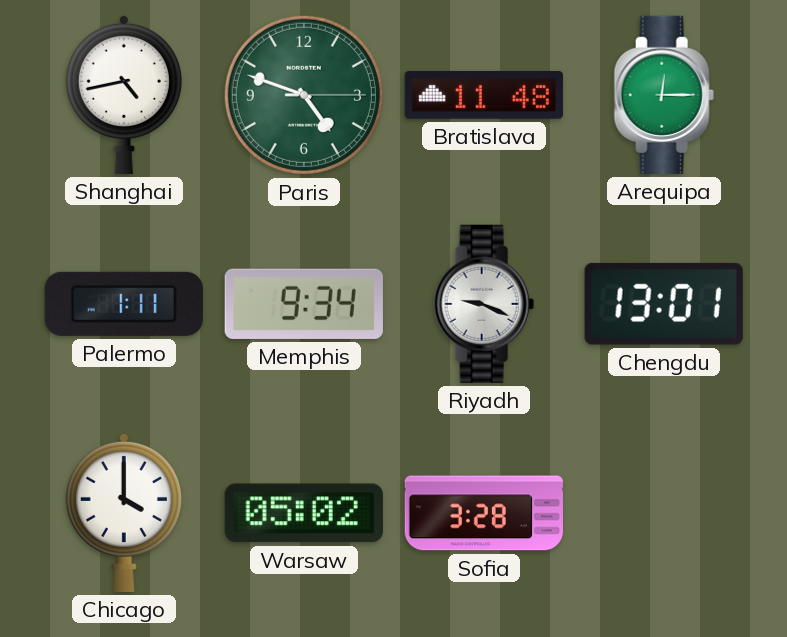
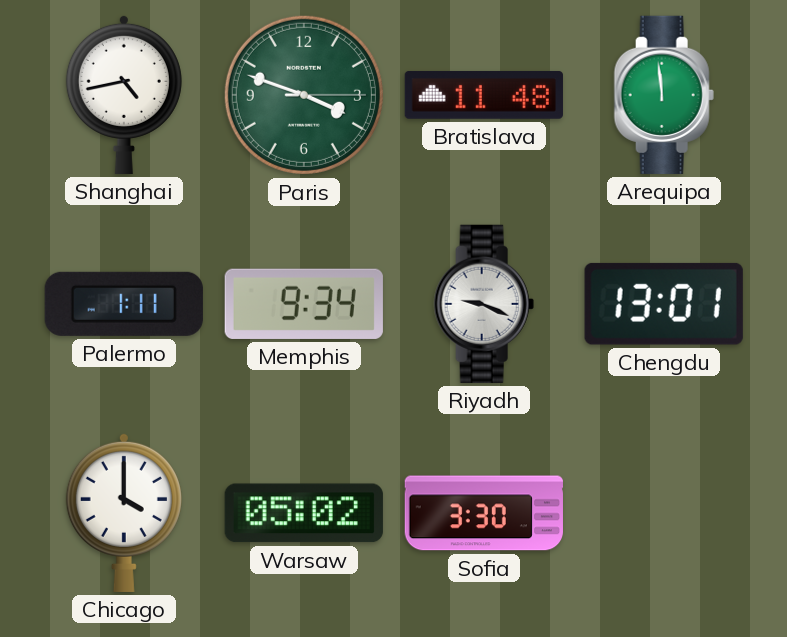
Paris: 4:48 -> 3:48
Arequipa: 12:15 -> 11:59
Sofia: 3:28 -> 3:30
